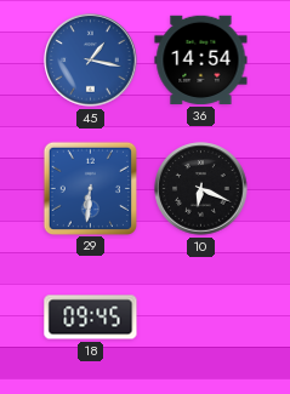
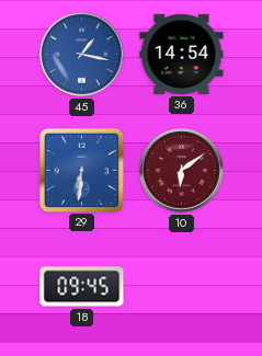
10: 6:19 -> 6:09
10 dial: black -> burgundy
